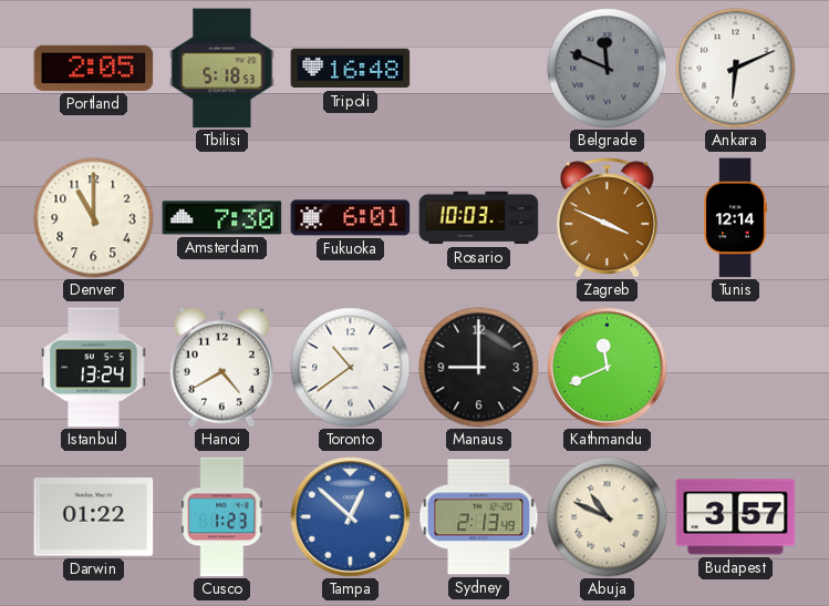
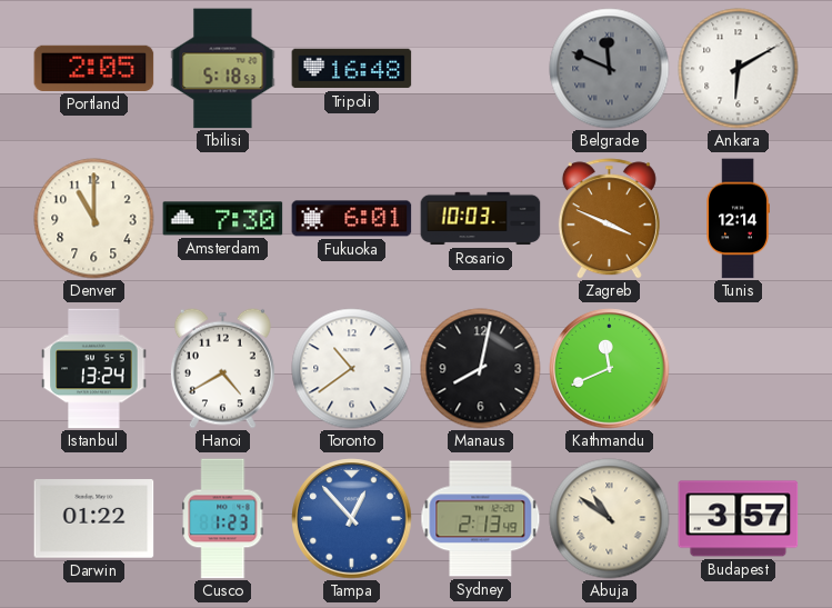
Ankara: 6:11 -> 6:10
Manaus: 9:00 -> 8:02
Tampa: 12:52 -> 12:53
Abuja: 10:49 -> 10:51
